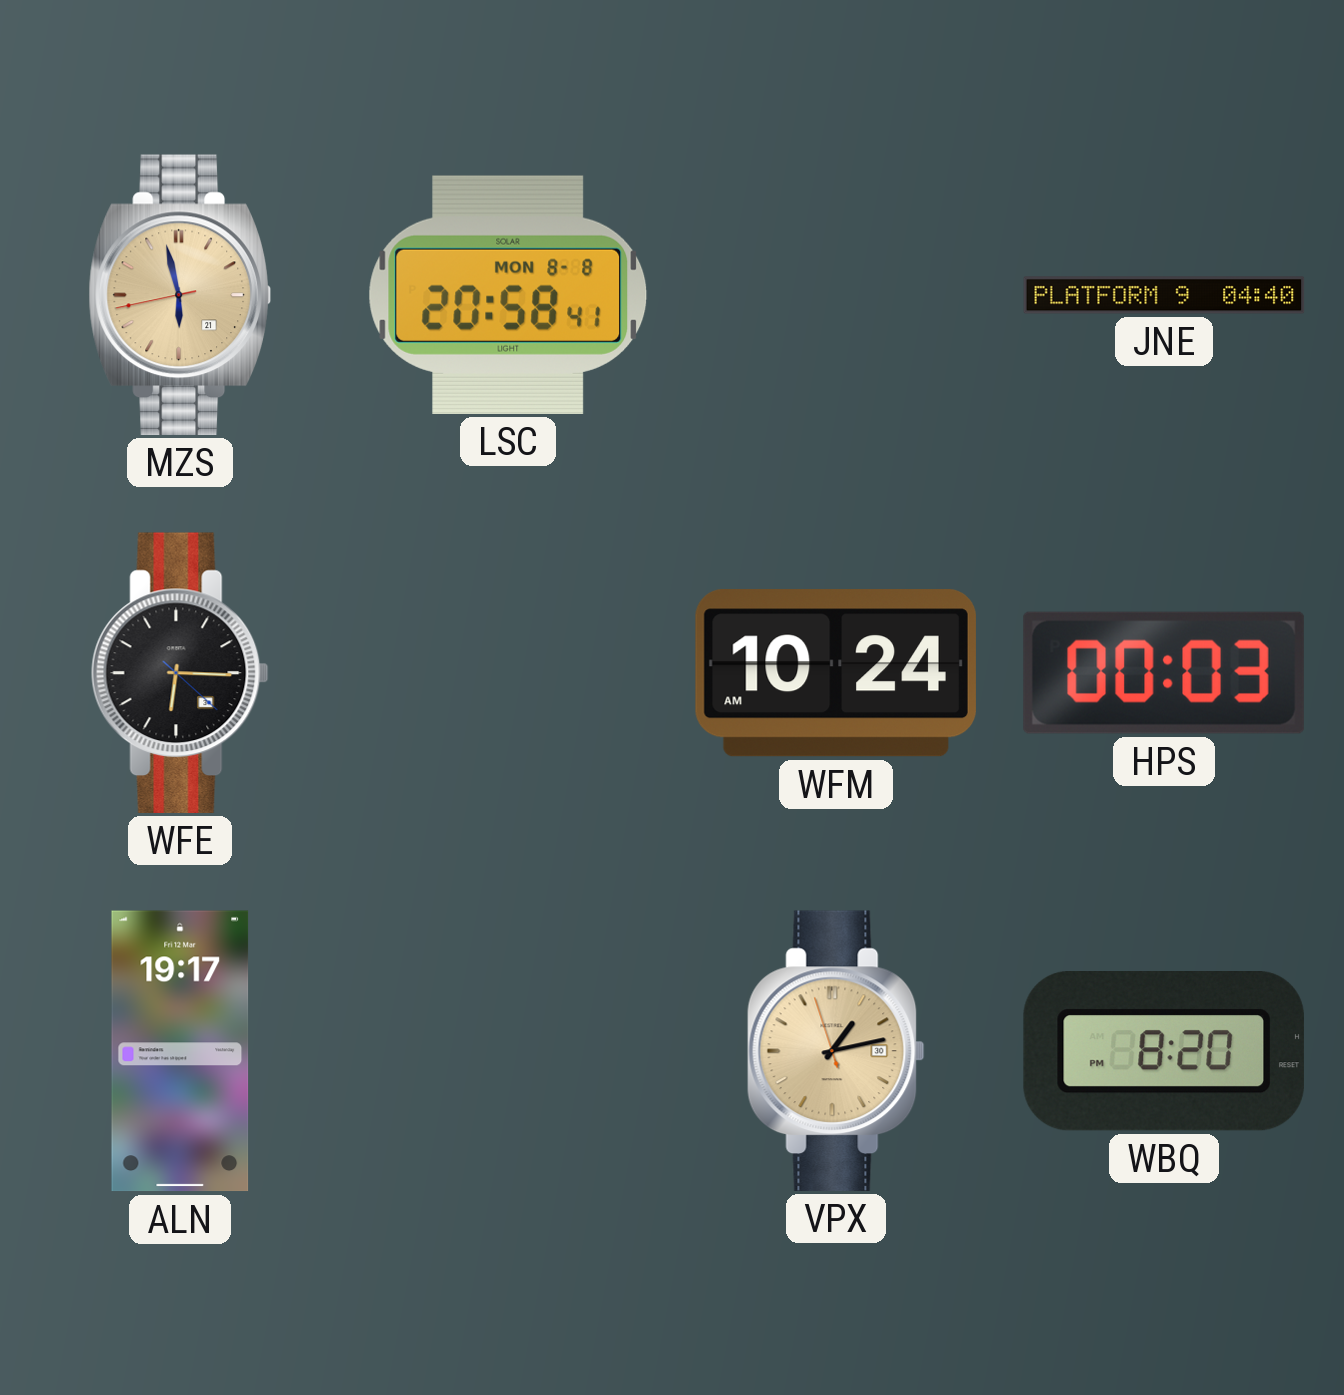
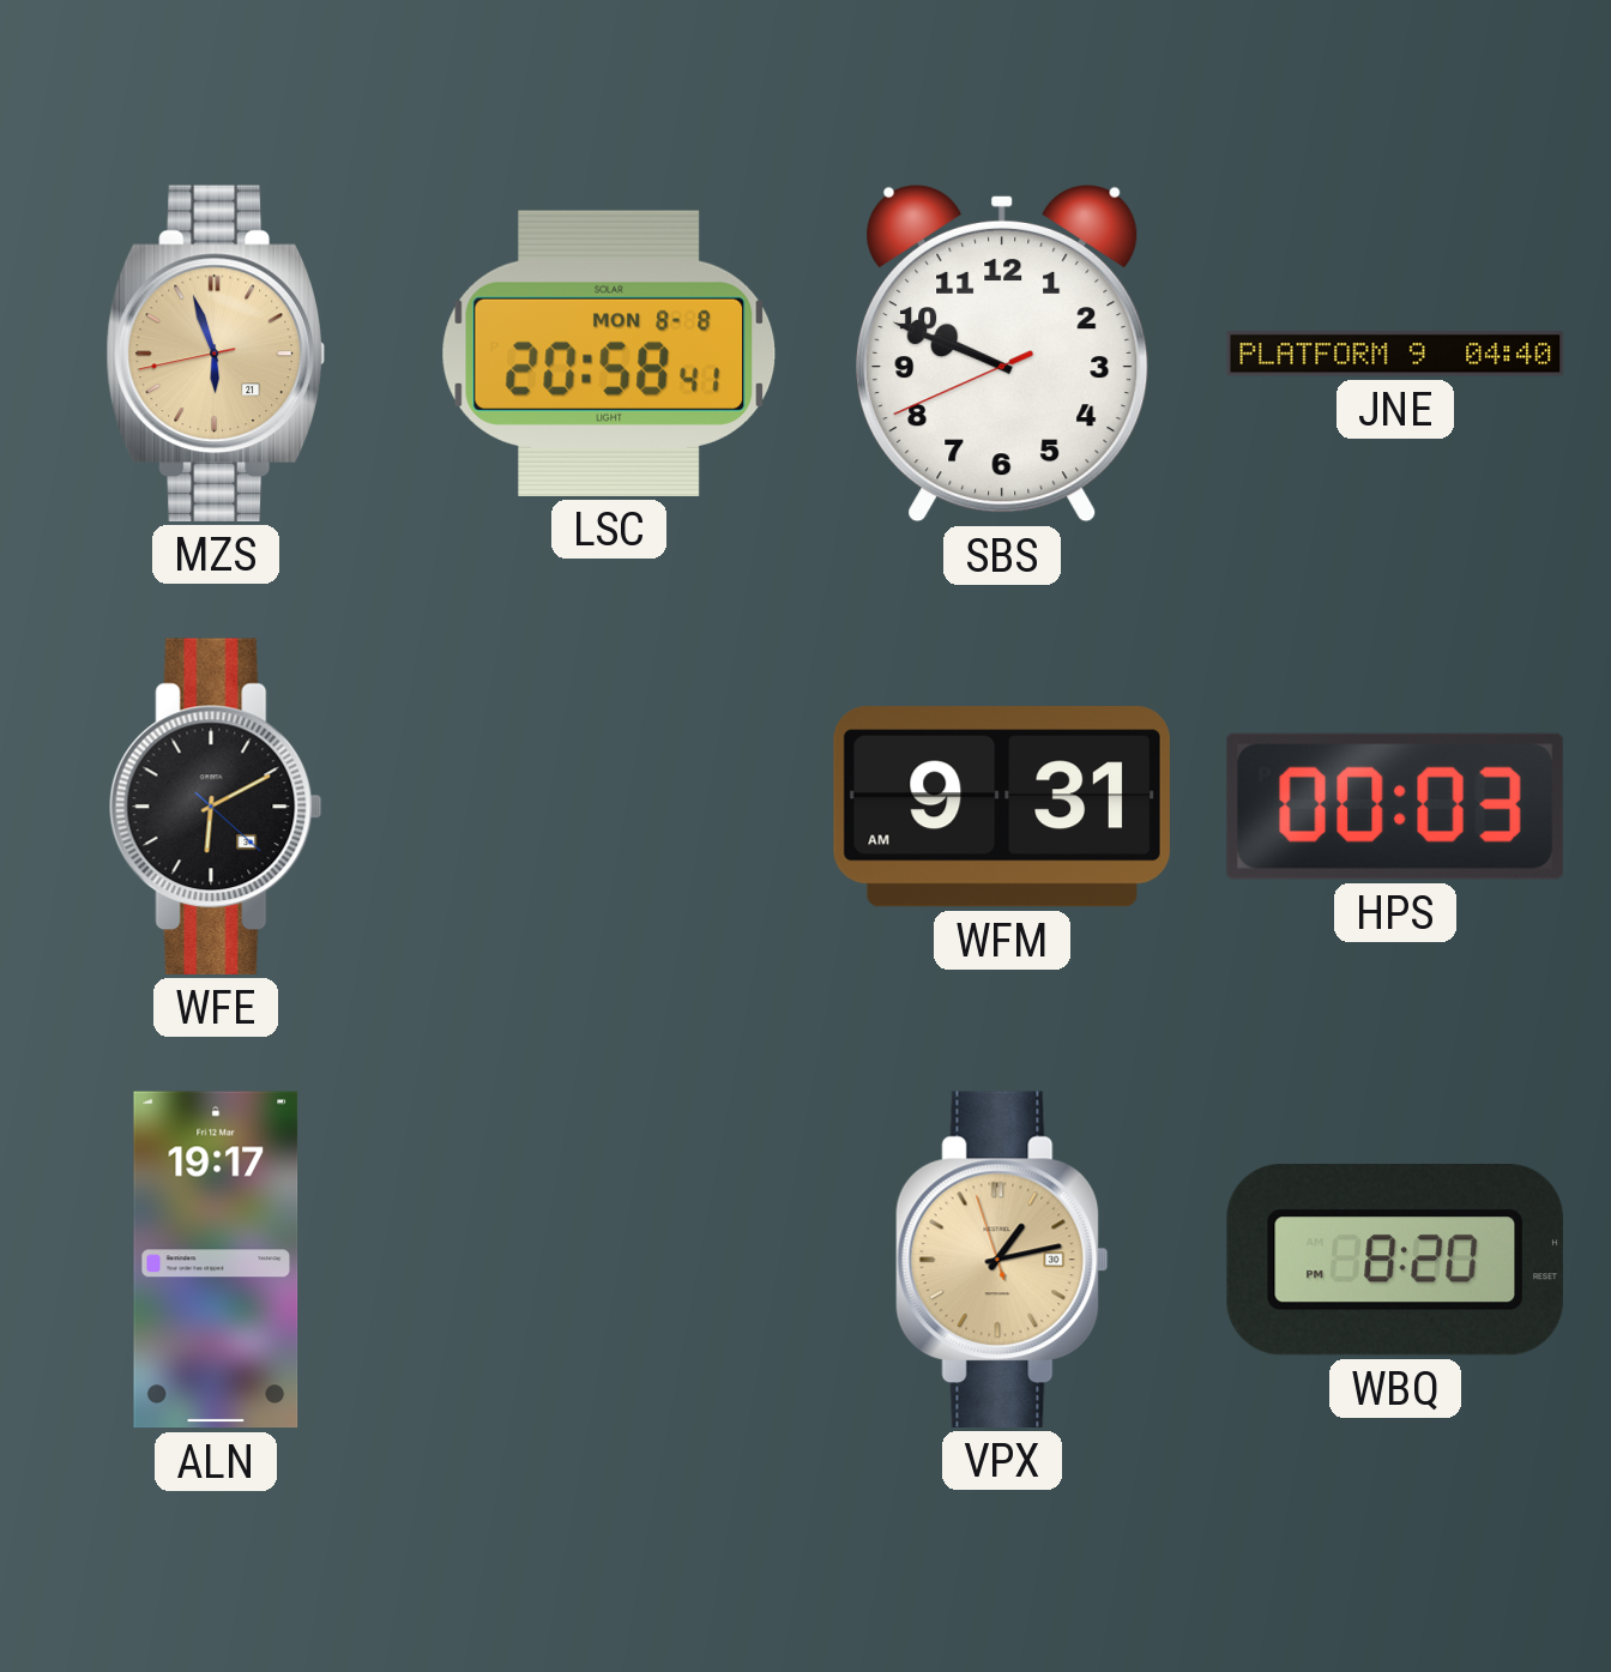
MZS: 5:57 -> 5:56
SBS: none -> 9:48
WFE: 6:15 -> 6:10
WFM: 10:24 -> 9:31
